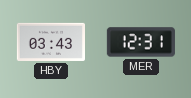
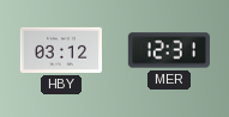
HBY: 03:43 -> 03:12
